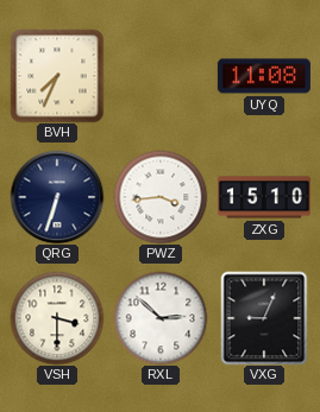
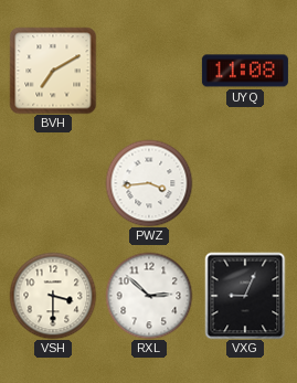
BVH: 7:34 -> 7:10
QRG: 6:33 -> none
ZXG: 15:10 -> none
